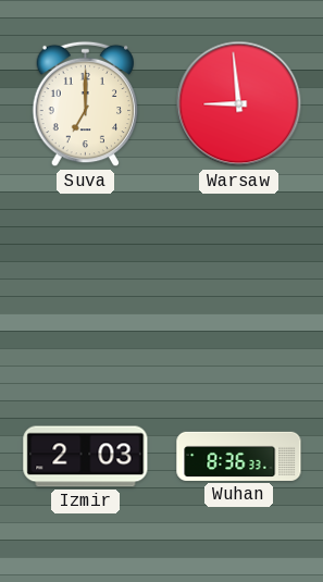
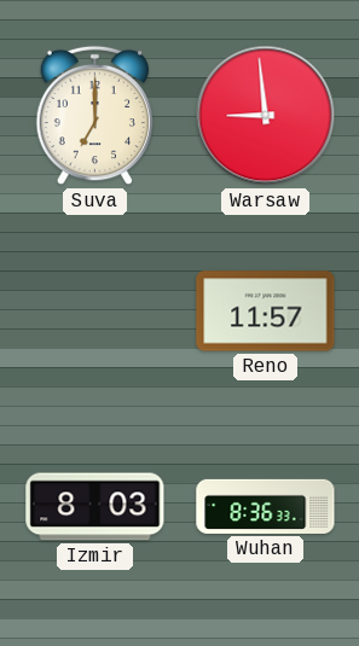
Reno: none -> 11:57
Izmir: 2:03 -> 8:03
